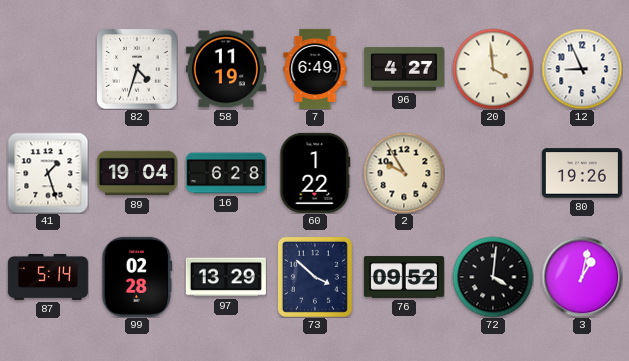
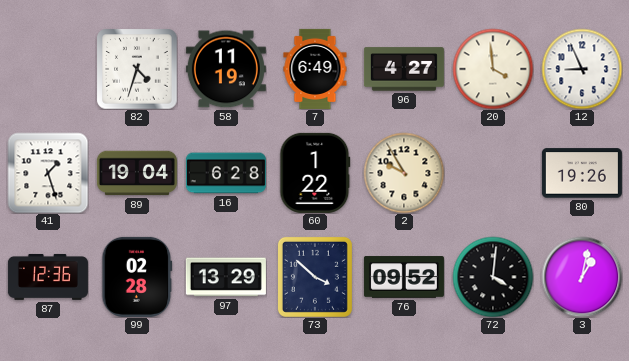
87: 5:14 -> 12:36
